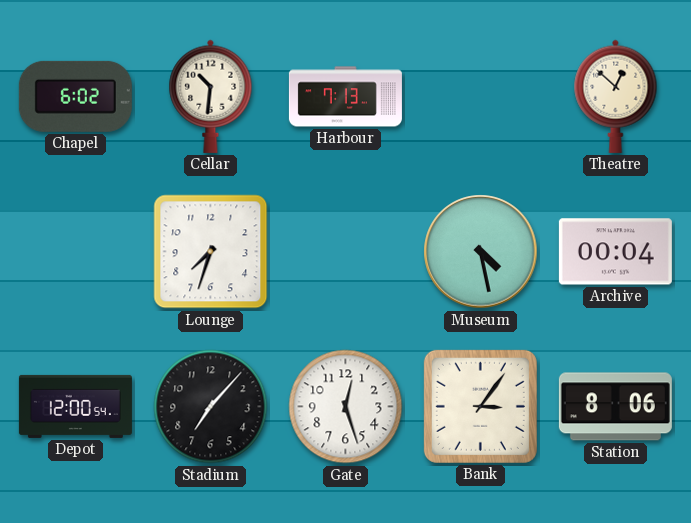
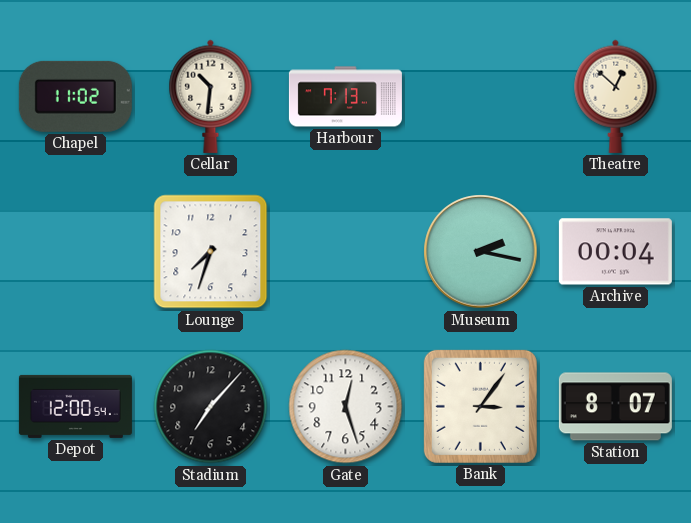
Chapel: 6:02 -> 11:02
Museum: 4:28 -> 2:17
Station: 8:06 -> 8:07
